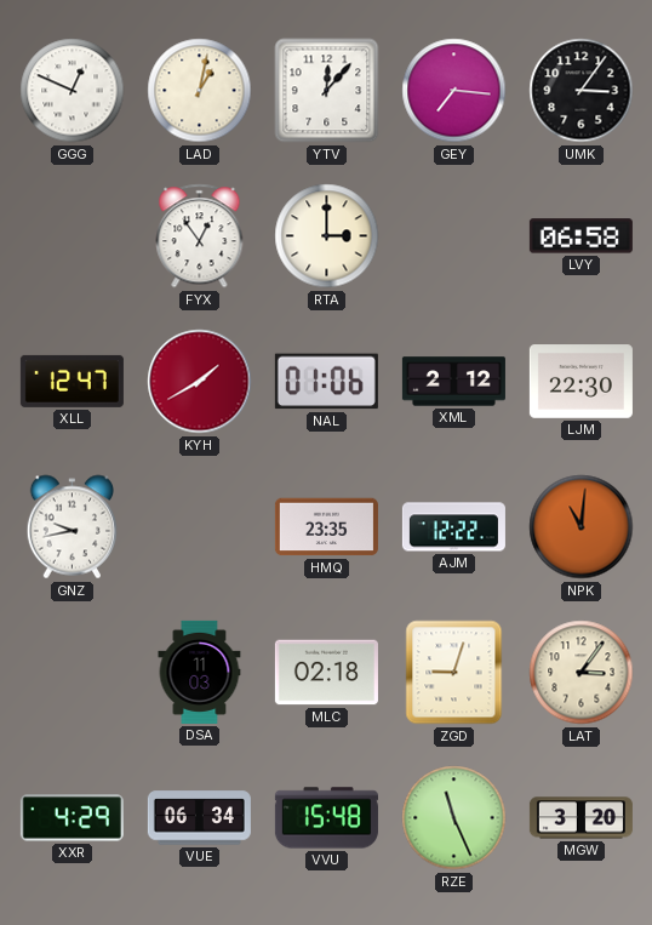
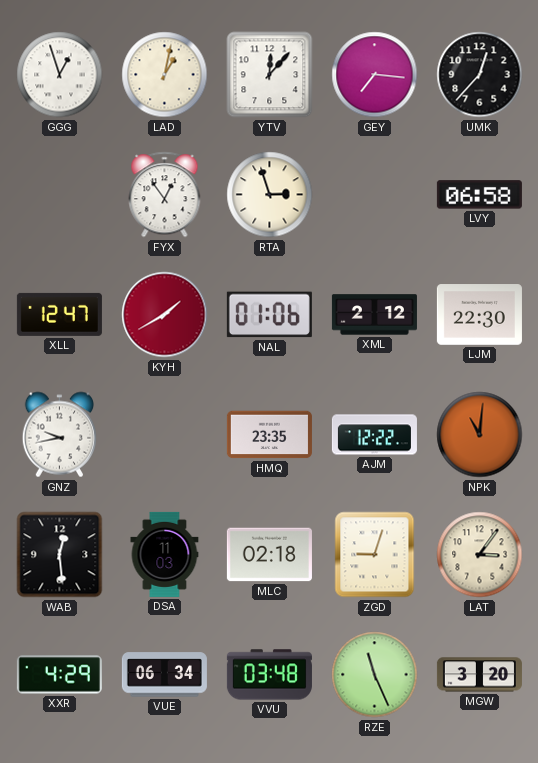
GGG: 12:49 -> 12:57
UMK: 3:06 -> 12:37
RTA: 3:00 -> 2:57
WAB: none -> 12:29
VVU: 15:48 -> 03:48
